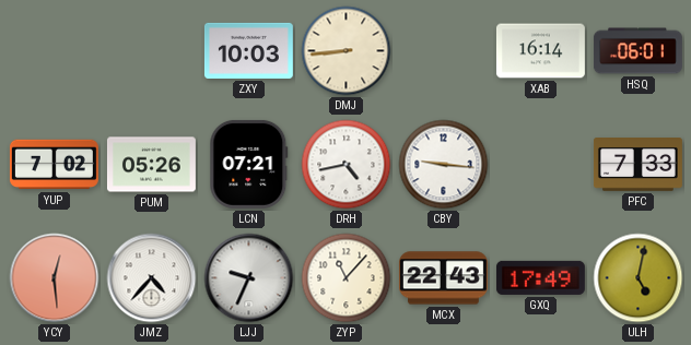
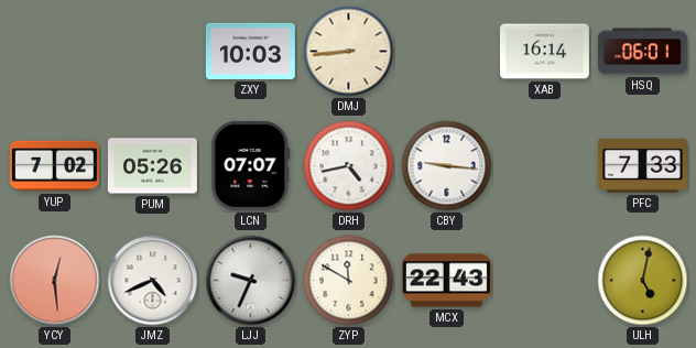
LCN: 07:21 -> 07:07
JMZ: 4:37 -> 4:41
ZYP: 11:07 -> 11:50
GXQ: 17:49 -> none
